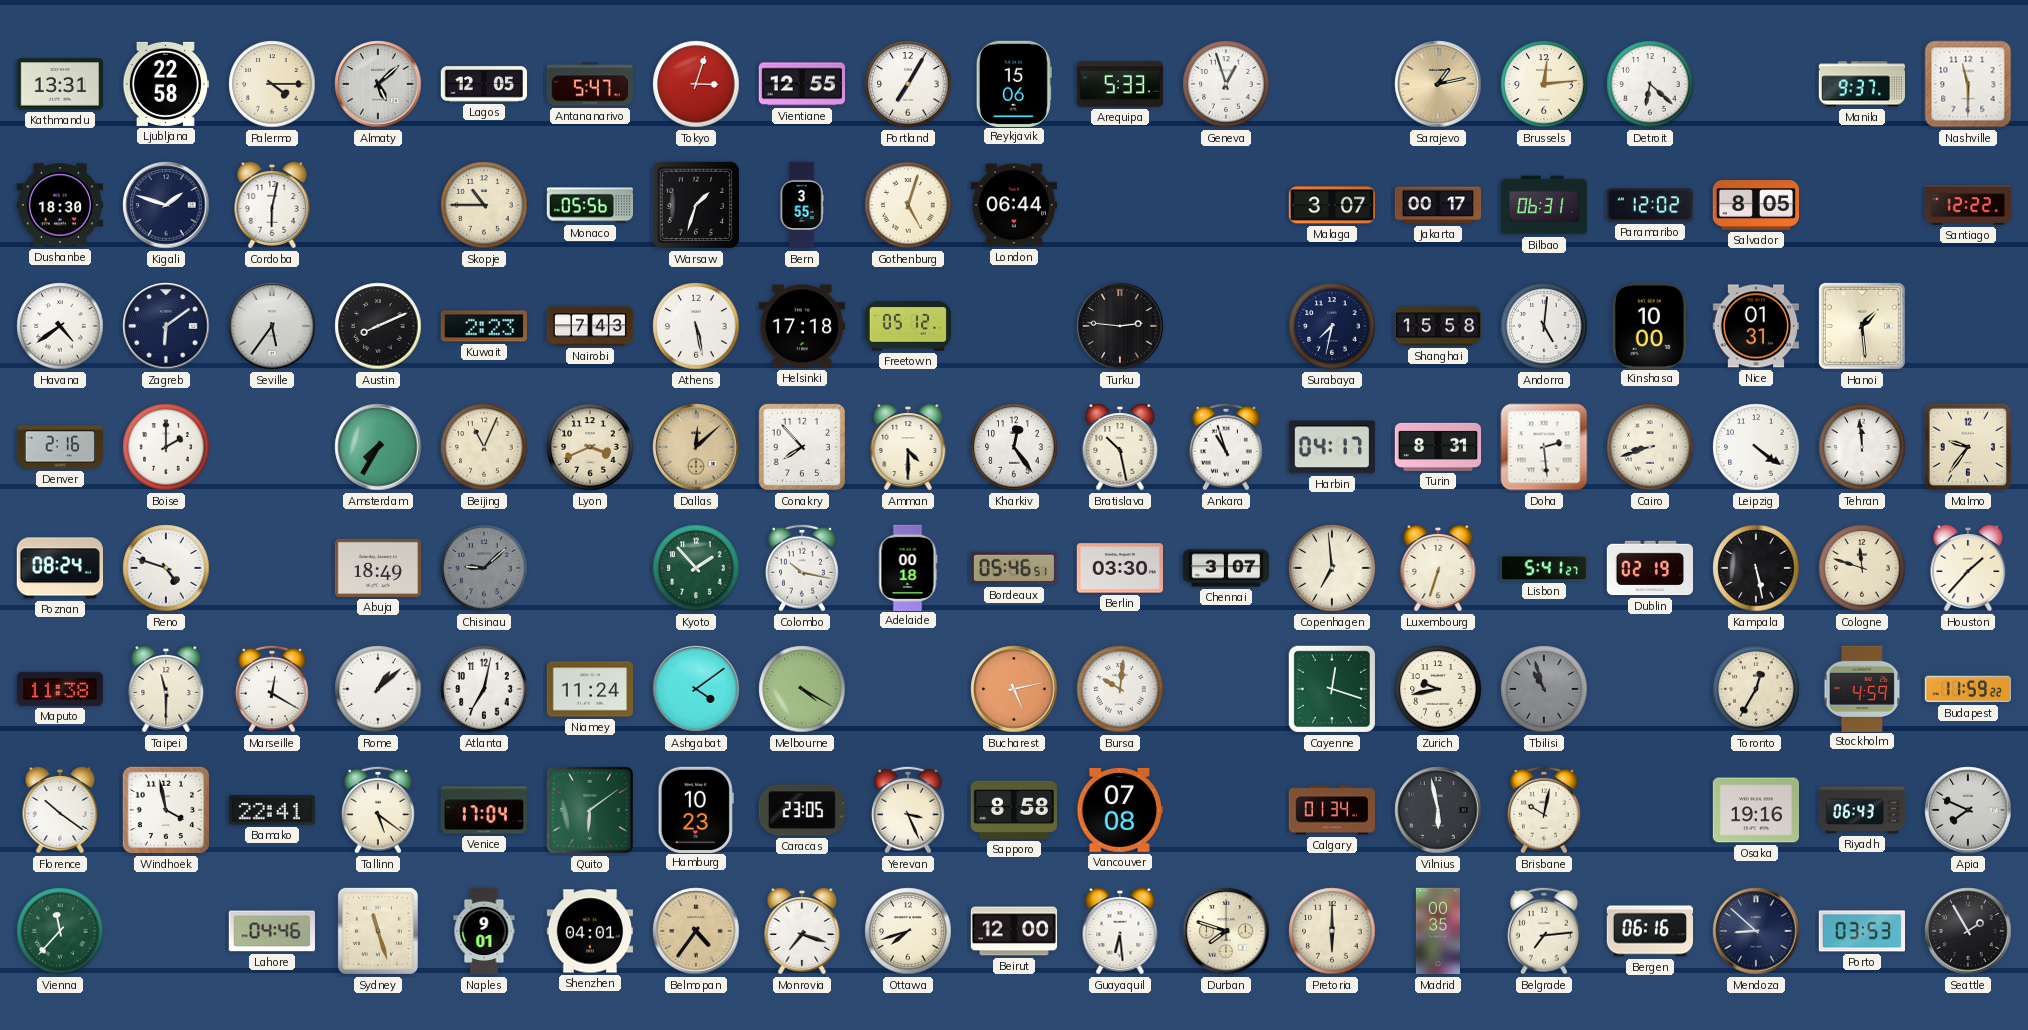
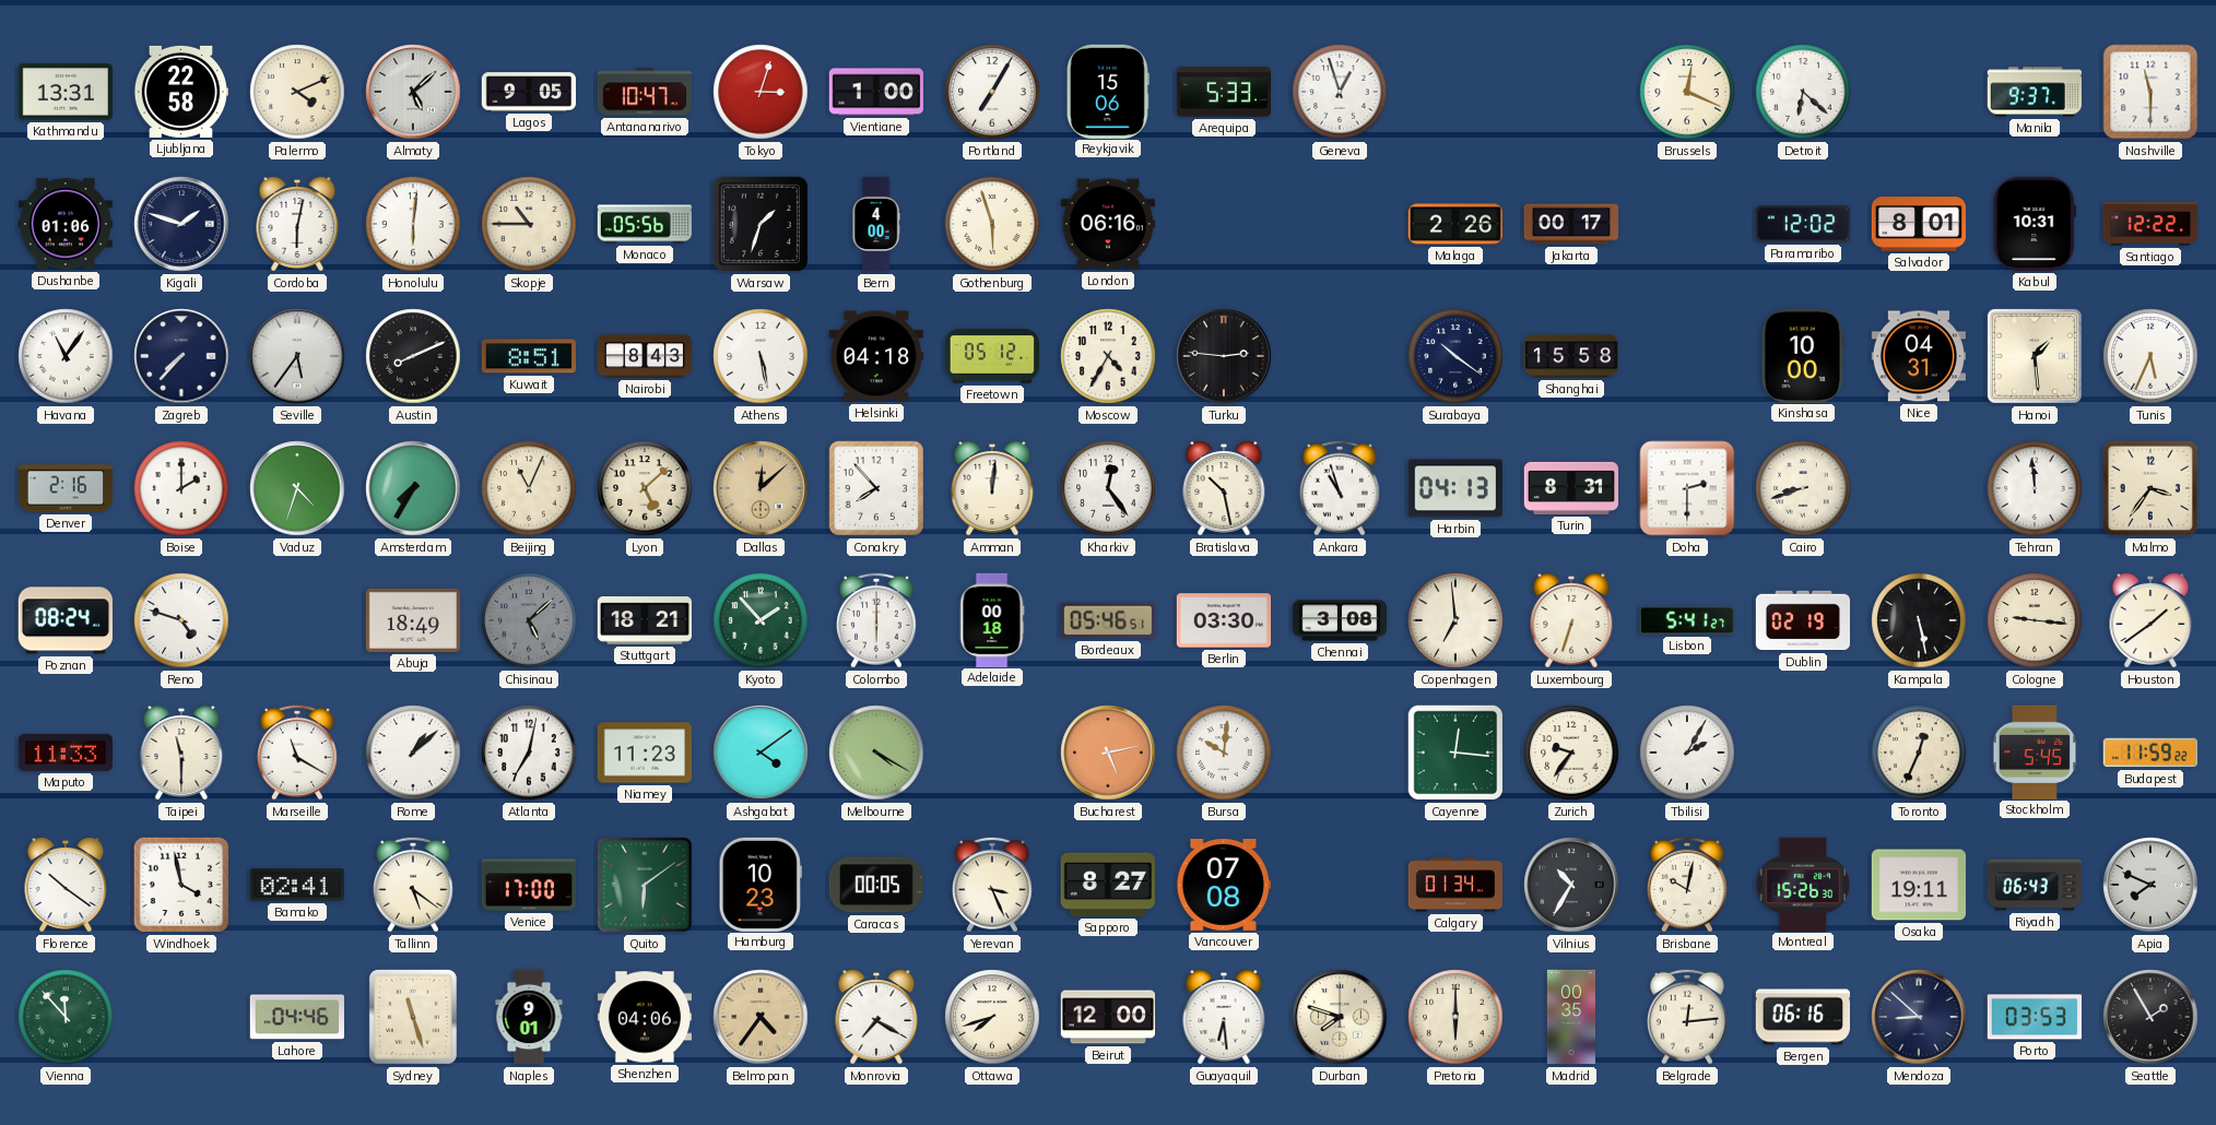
Palermo: 4:15 -> 4:11
Lagos: 12:05 -> 9:05
Antananarivo: 5:47 -> 10:47
Vientiane: 12:55 -> 1:00
Sarajevo: 1:13 -> none
Brussels: 12:14 -> 12:19
Dushanbe: 18:30 -> 01:06
Honolulu: none -> 6:01
Bern: 3:55 -> 4:00
Gothenburg: 5:03 -> 5:57
London: 06:44 -> 06:16
Malaga: 3:07 -> 2:26
Bilbao: 06:31 -> none
Salvador: 8:05 -> 8:01
Kabul: none -> 10:31
Havana: 4:39 -> 11:06
Zagreb: 6:09 -> 7:37
Kuwait: 2:23 -> 8:51
Nairobi: 7:43 -> 8:43
Helsinki: 17:18 -> 04:18
Moscow: none -> 4:35
Surabaya: 7:32 -> 10:21
Andorra: 5:01 -> none
Nice: 01:31 -> 04:31
Tunis: none -> 5:34
Vaduz: none -> 4:33
Lyon: 3:41 -> 5:08
Amman: 4:30 -> 12:01
Harbin: 04:17 -> 04:13
Doha: 2:29 -> 2:30
Leipzig: 4:21 -> none
Malmo: 9:36 -> 3:36
Chisinau: 9:08 -> 5:08
Stuttgart: none -> 18:21
Colombo: 10:17 -> 6:00
Chennai: 3:07 -> 3:08
Cologne: 11:48 -> 9:16
Houston: 1:37 -> 1:39
Maputo: 11:38 -> 11:33
Marseille: 12:20 -> 11:20
Niamey: 11:24 -> 11:23
Cayenne: 12:18 -> 12:16
Zurich: 9:43 -> 9:36
Tbilisi: 10:57 -> 2:05
Tbilisi dial: grey -> white
Toronto: 12:35 -> 12:34
Stockholm: 4:59 -> 5:45
Bamako: 22:41 -> 02:41
Venice: 17:04 -> 17:00
Caracas: 23:05 -> 00:05
Sapporo: 8:58 -> 8:27
Vilnius: 5:58 -> 10:35
Montreal: none -> 15:26
Osaka: 19:16 -> 19:11
Vienna: 11:37 -> 11:53
Shenzhen: 04:01 -> 04:06
Monrovia: 7:18 -> 7:20
Belgrade: 7:14 -> 12:14
